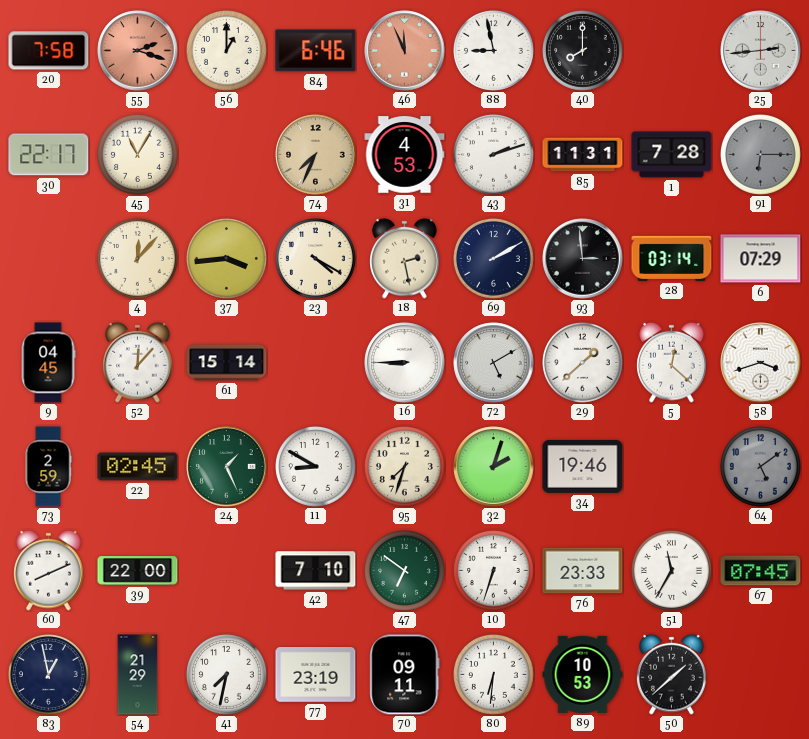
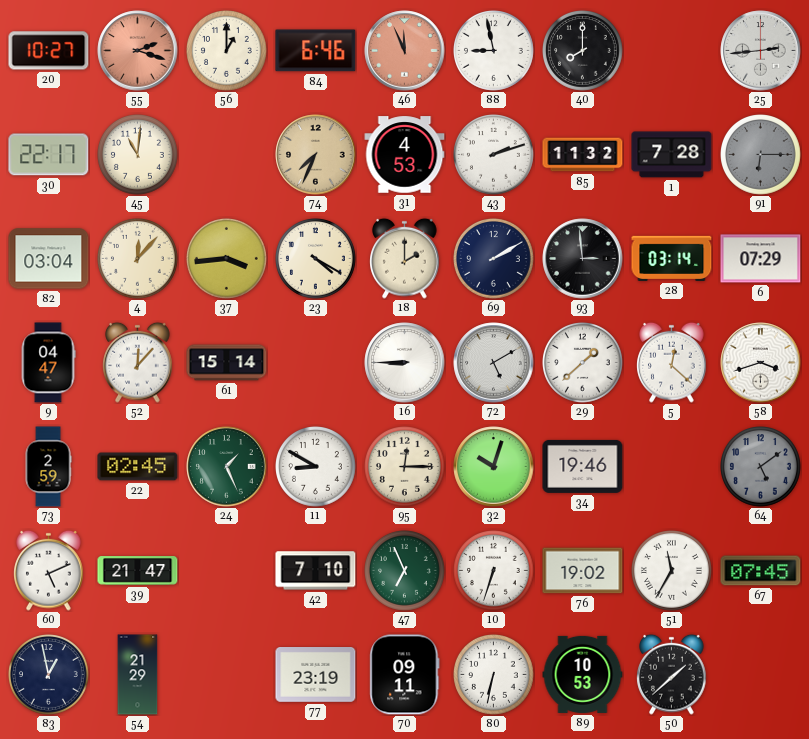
20: 7:58 -> 10:27
45: 11:05 -> 11:01
85: 11:31 -> 11:32
82: none -> 03:04
18: 2:28 -> 2:00
9: 04:45 -> 04:47
95: 7:33 -> 12:15
32: 2:03 -> 10:03
60: 8:11 -> 5:11
39: 22:00 -> 21:47
47: 6:51 -> 6:56
76: 23:33 -> 19:02
41: 7:32 -> none
80: 6:31 -> 6:32
